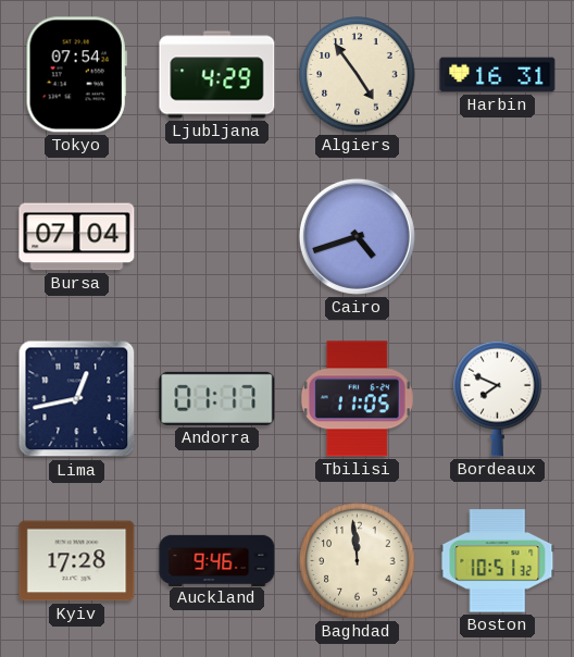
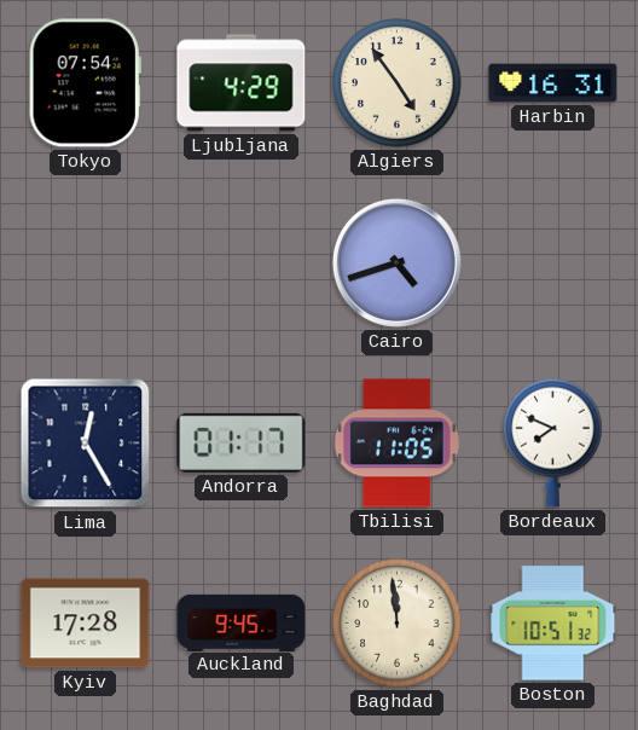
Bursa: 07:04 -> none
Lima: 12:43 -> 12:25
Auckland: 9:46 -> 9:45
